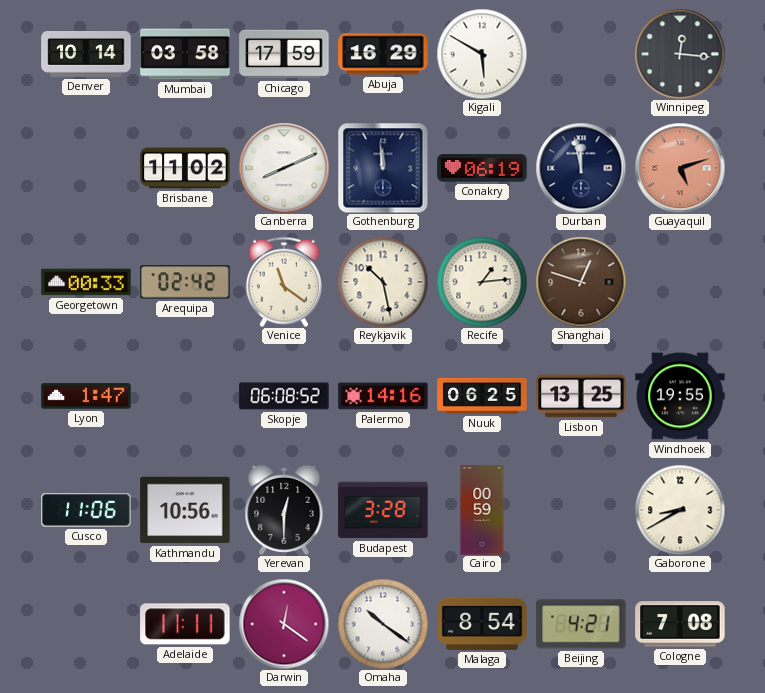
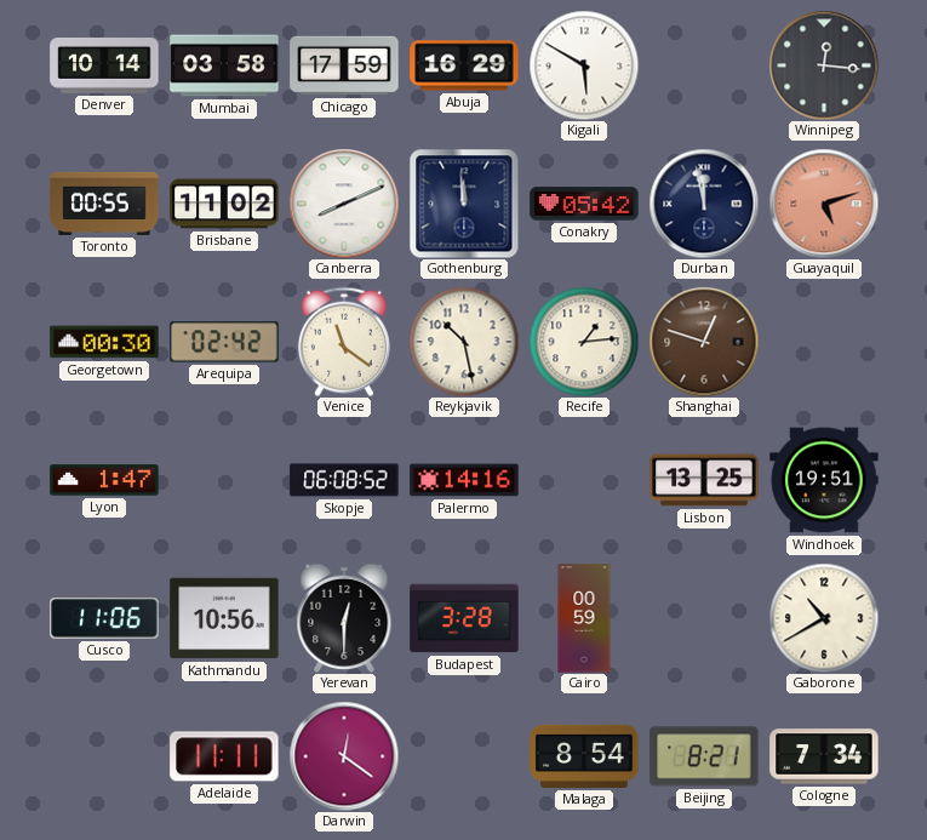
Toronto: none -> 00:55
Conakry: 06:19 -> 05:42
Georgetown: 00:33 -> 00:30
Nuuk: 06:25 -> none
Windhoek: 19:55 -> 19:51
Gaborone: 8:40 -> 10:40
Omaha: 10:21 -> none
Beijing: 4:21 -> 8:21
Cologne: 7:08 -> 7:34
